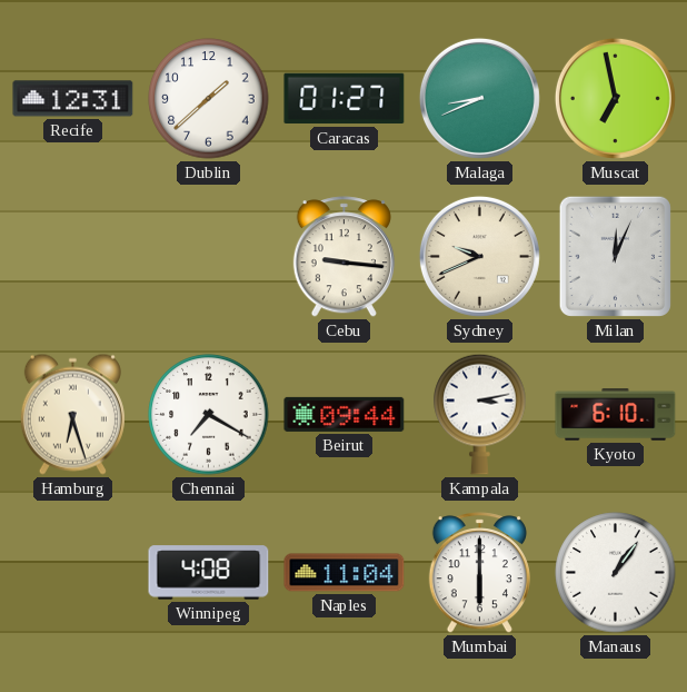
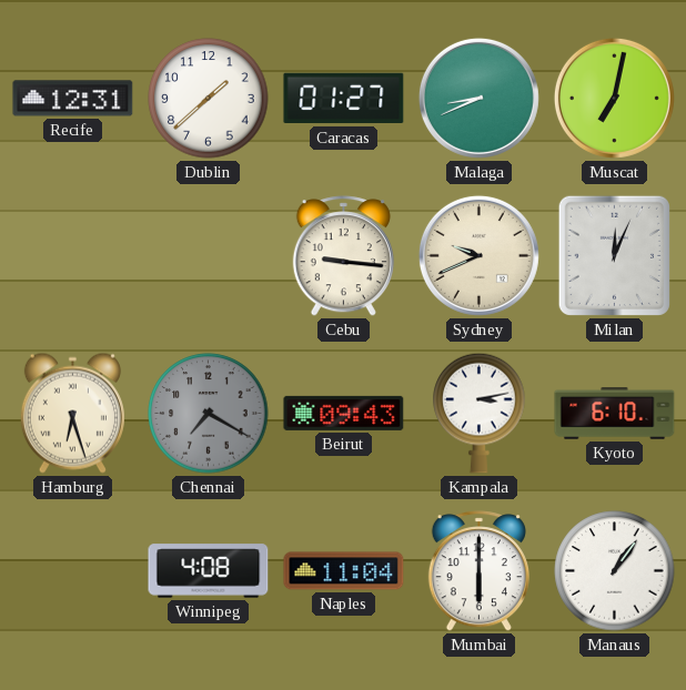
Muscat: 6:58 -> 7:02
Chennai dial: white -> grey
Beirut: 09:44 -> 09:43
